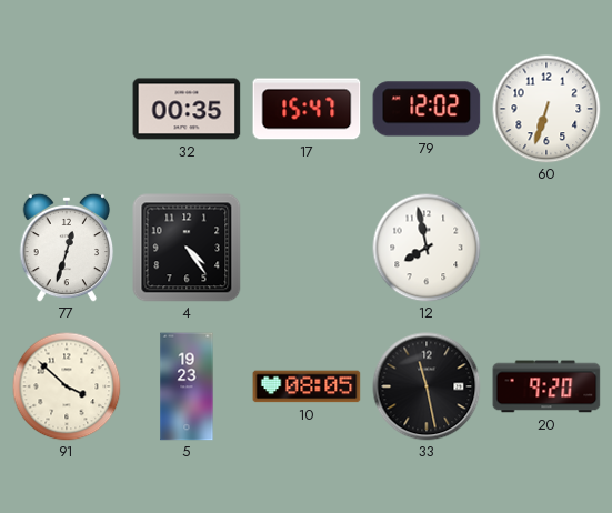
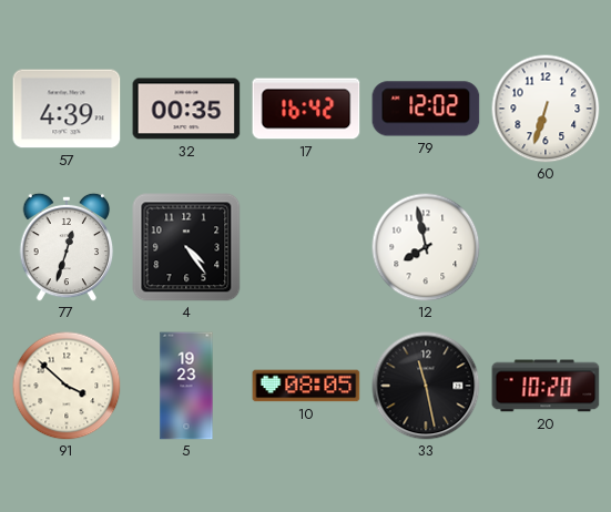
57: none -> 4:39
17: 15:47 -> 16:42
20: 9:20 -> 10:20
